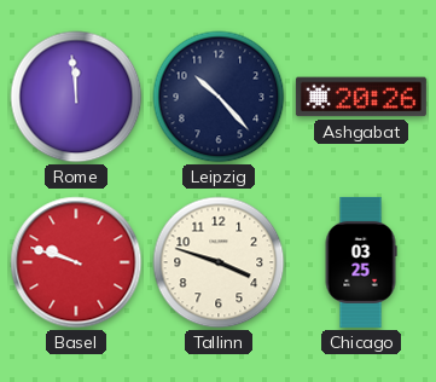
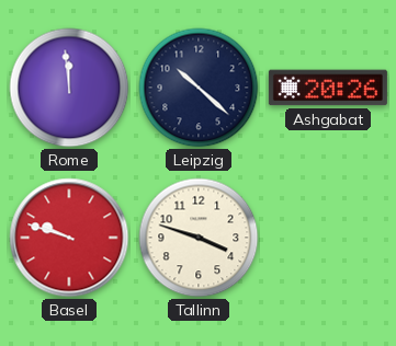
Leipzig: 10:23 -> 10:22
Chicago: 03:25 -> none
